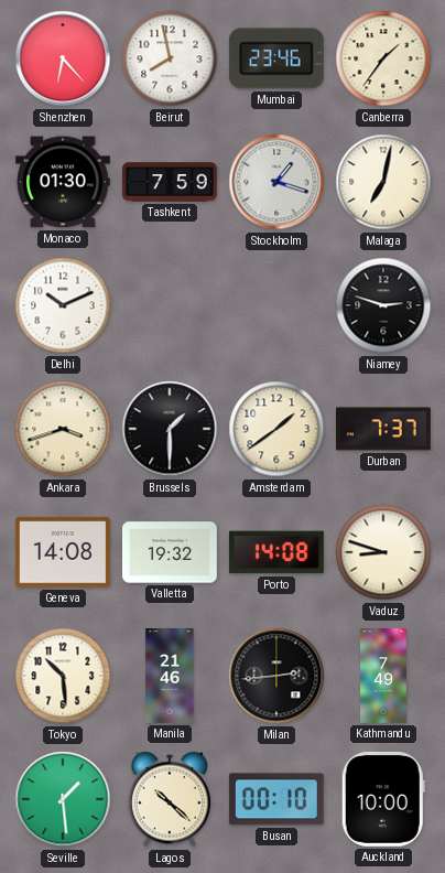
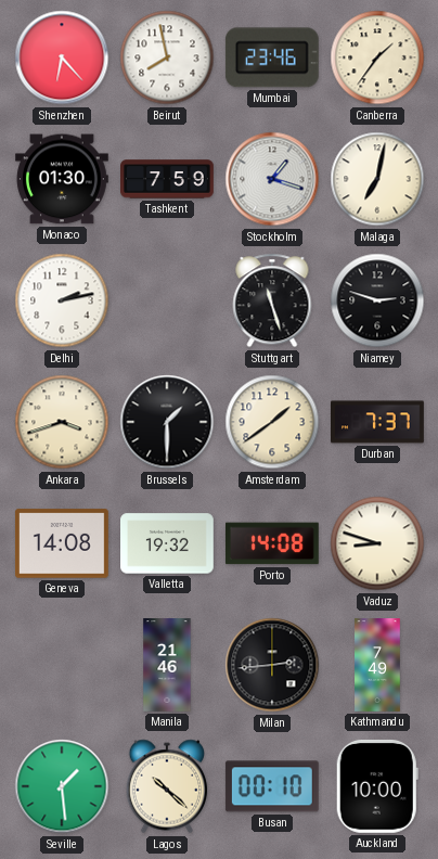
Delhi: 10:11 -> 2:13
Stuttgart: none -> 11:27
Tokyo: 10:29 -> none
